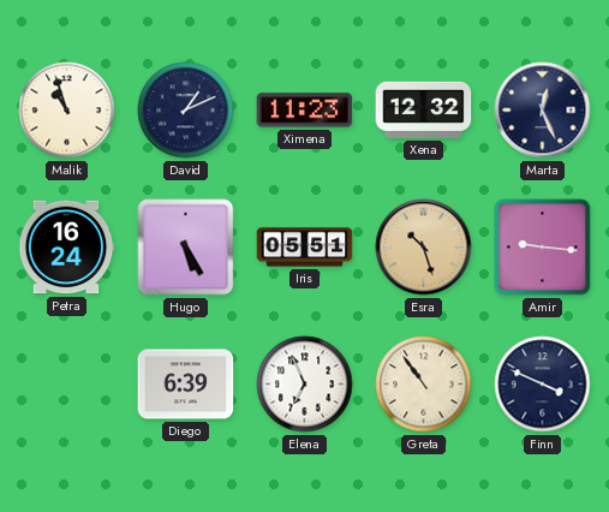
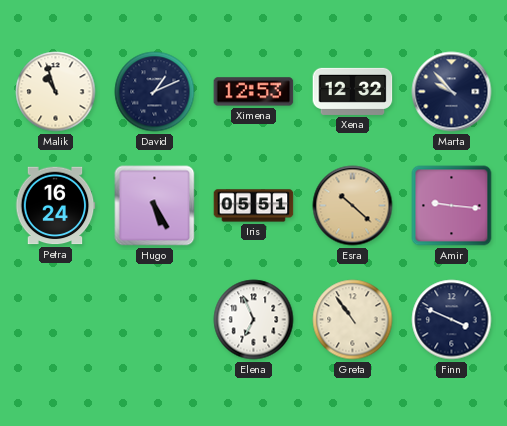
Ximena: 11:23 -> 12:53
Marta: 12:26 -> 9:53
Esra: 10:27 -> 10:22
Diego: 6:39 -> none
